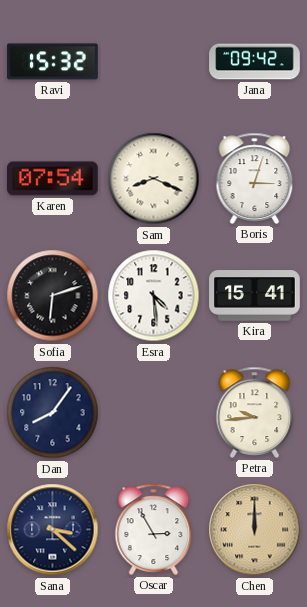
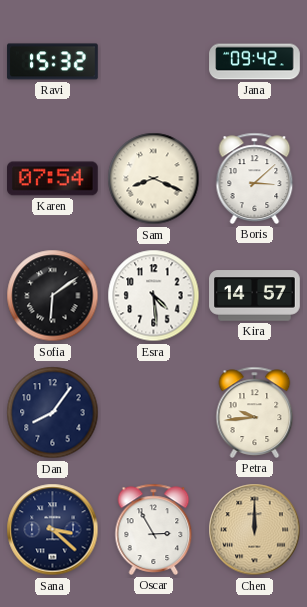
Boris: 3:03 -> 3:08
Sofia: 6:12 -> 6:09
Kira: 15:41 -> 14:57
